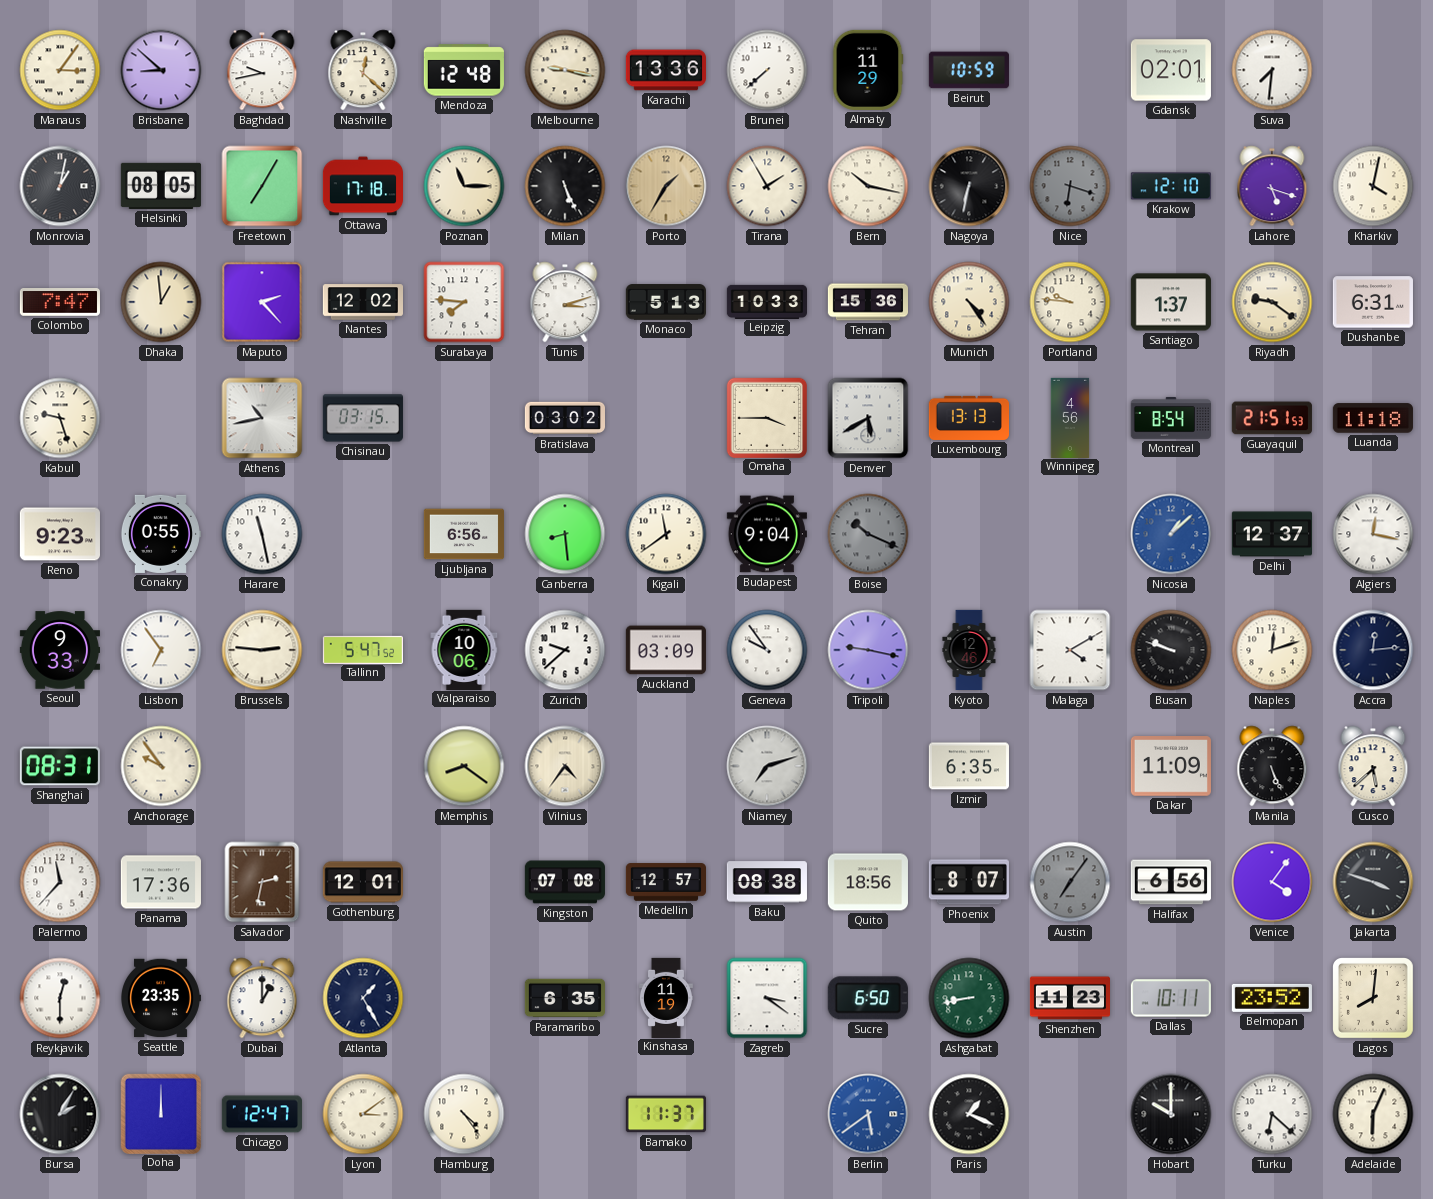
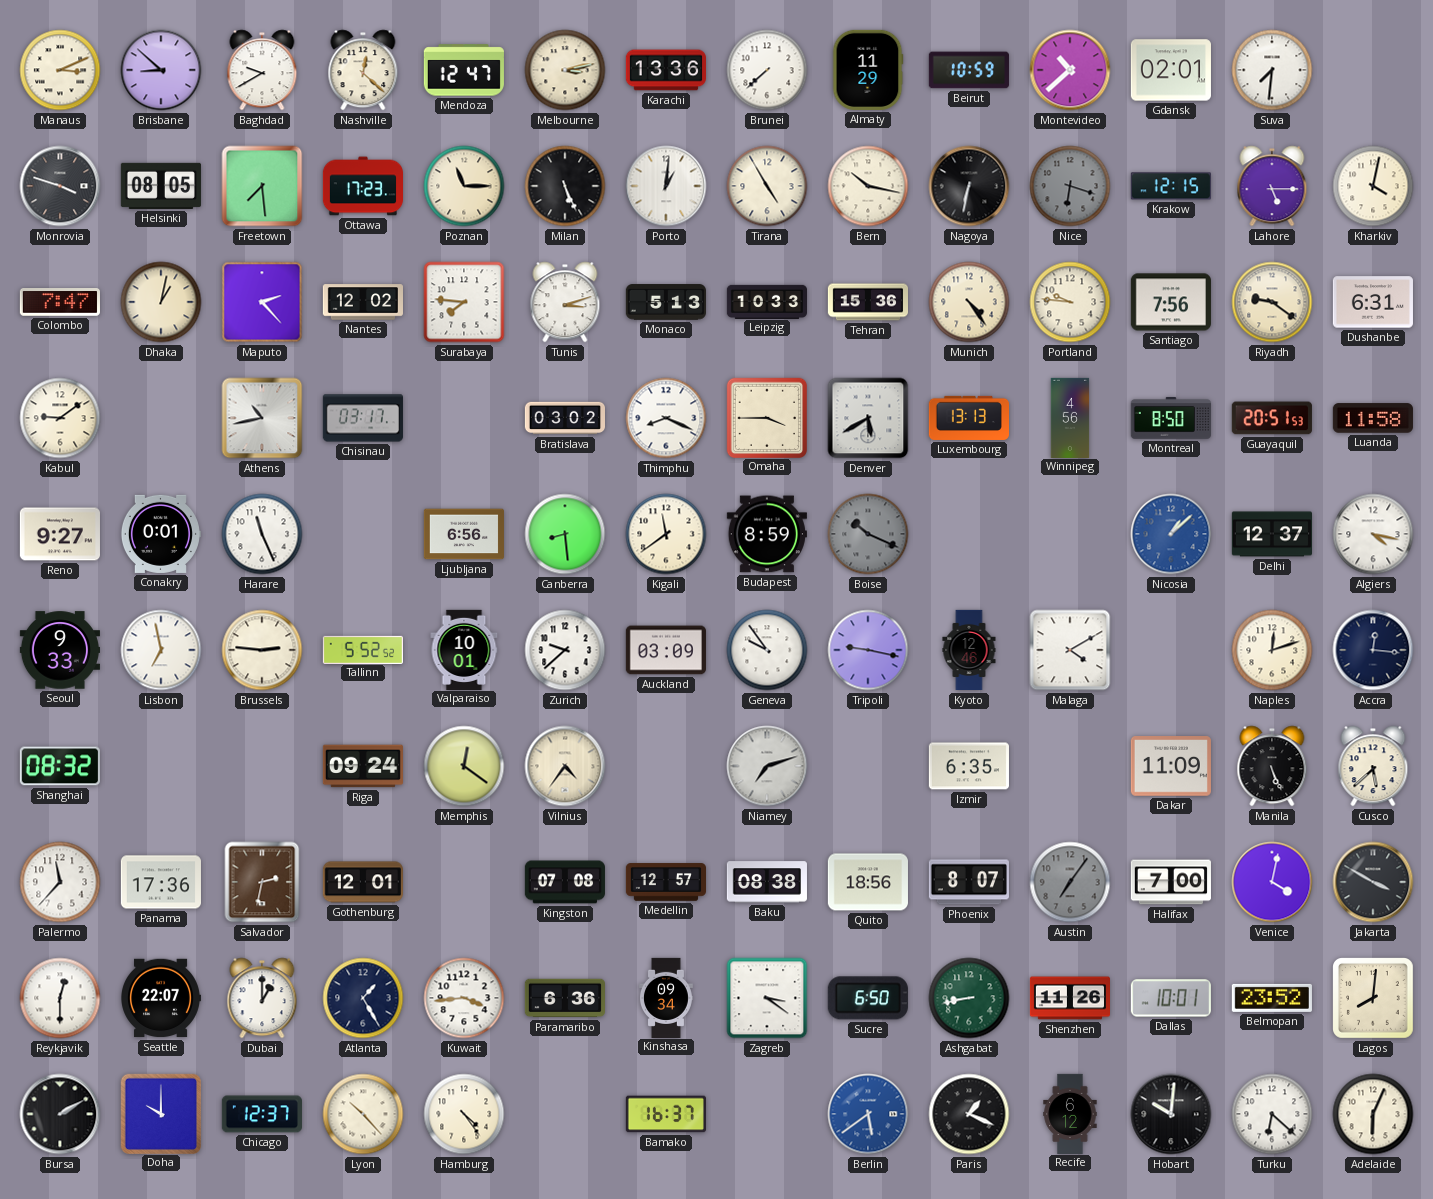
Manaus: 3:06 -> 3:11
Baghdad: 9:43 -> 9:40
Mendoza: 12:48 -> 12:47
Melbourne: 9:17 -> 3:13
Montevideo: none -> 10:38
Monrovia: 1:02 -> 3:48
Freetown: 7:05 -> 7:29
Ottawa: 17:18 -> 17:23
Porto: 1:35 -> 1:01
Porto dial: champagne -> white
Tirana: 1:55 -> 4:55
Krakow: 12:10 -> 12:15
Lahore: 5:18 -> 5:15
Dhaka: 12:59 -> 1:02
Santiago: 1:37 -> 7:56
Kabul: 9:27 -> 9:09
Chisinau: 03:15 -> 03:17
Thimphu: none -> 8:19
Montreal: 8:54 -> 8:50
Guayaquil: 21:51 -> 20:51
Luanda: 11:18 -> 11:58
Reno: 9:23 -> 9:27
Conakry: 0:55 -> 0:01
Harare: 11:28 -> 11:26
Budapest: 9:04 -> 8:59
Algiers: 12:17 -> 4:17
Lisbon: 6:54 -> 6:58
Tallinn: 5:47 -> 5:52
Valparaiso: 10:06 -> 10:01
Busan: 9:48 -> none
Accra: 12:14 -> 12:16
Shanghai: 08:31 -> 08:32
Anchorage: 9:54 -> none
Riga: none -> 09:24
Memphis: 8:21 -> 12:21
Halifax: 6:56 -> 7:00
Venice: 4:06 -> 4:02
Jakarta: 3:48 -> 3:50
Seattle: 23:35 -> 22:07
Kuwait: none -> 3:44
Paramaribo: 6:35 -> 6:36
Kinshasa: 11:19 -> 09:34
Shenzhen: 11:23 -> 11:26
Dallas: 10:11 -> 10:01
Bursa: 2:05 -> 2:10
Doha: 12:00 -> 10:00
Chicago: 12:47 -> 12:37
Lyon: 3:09 -> 10:23
Bamako: 11:37 -> 16:37
Recife: none -> 6:12
Hobart: 10:00 -> 10:01
